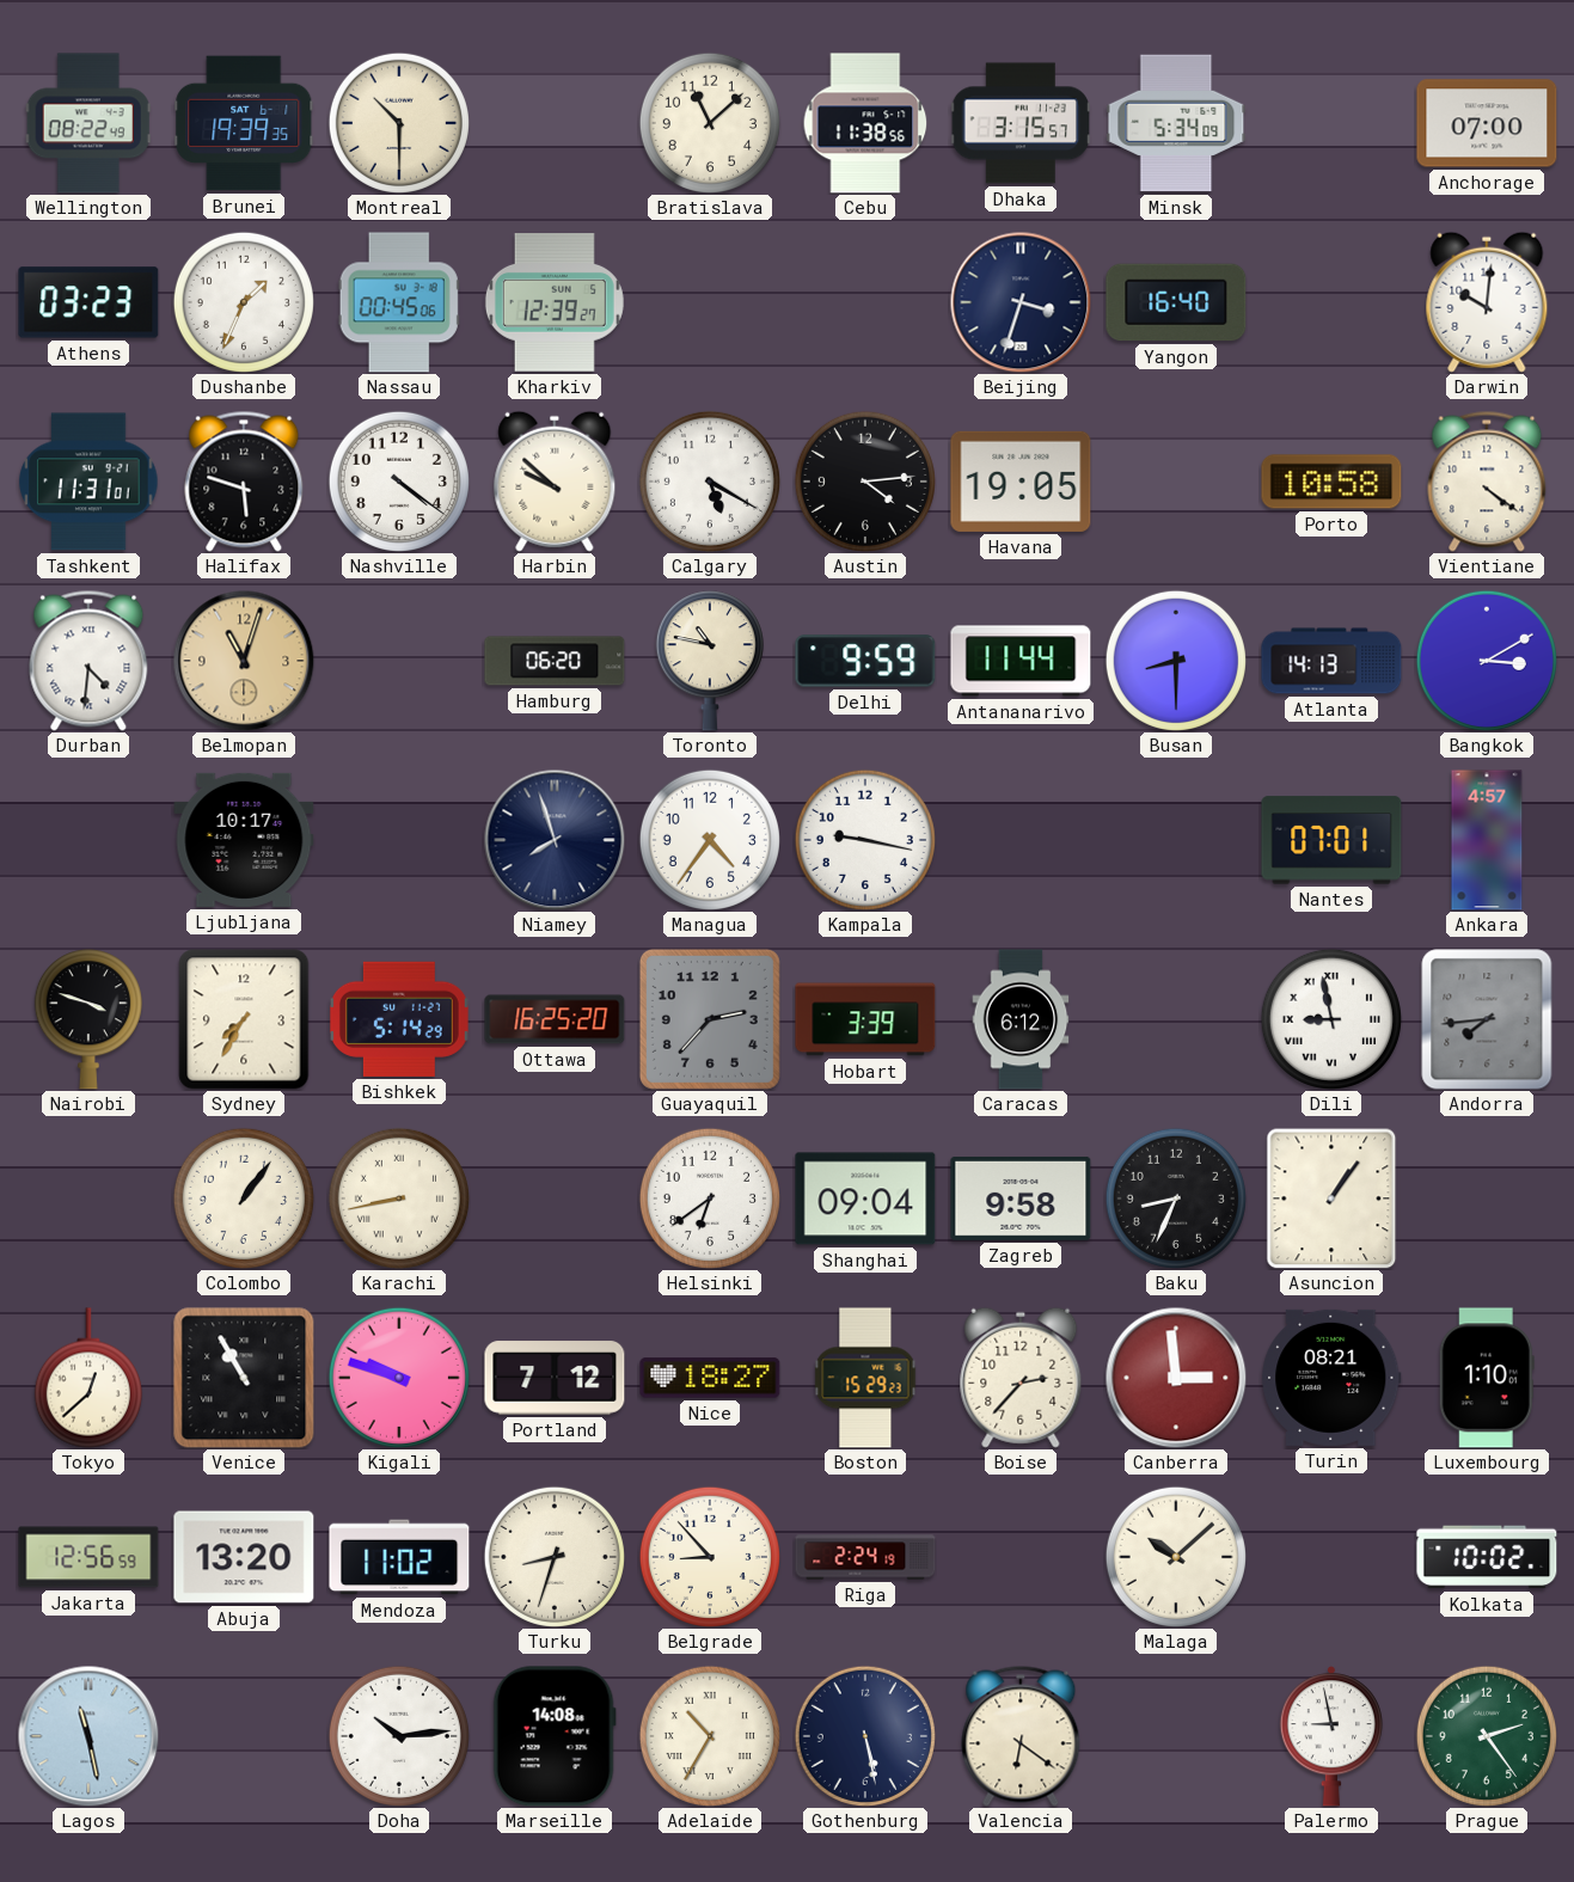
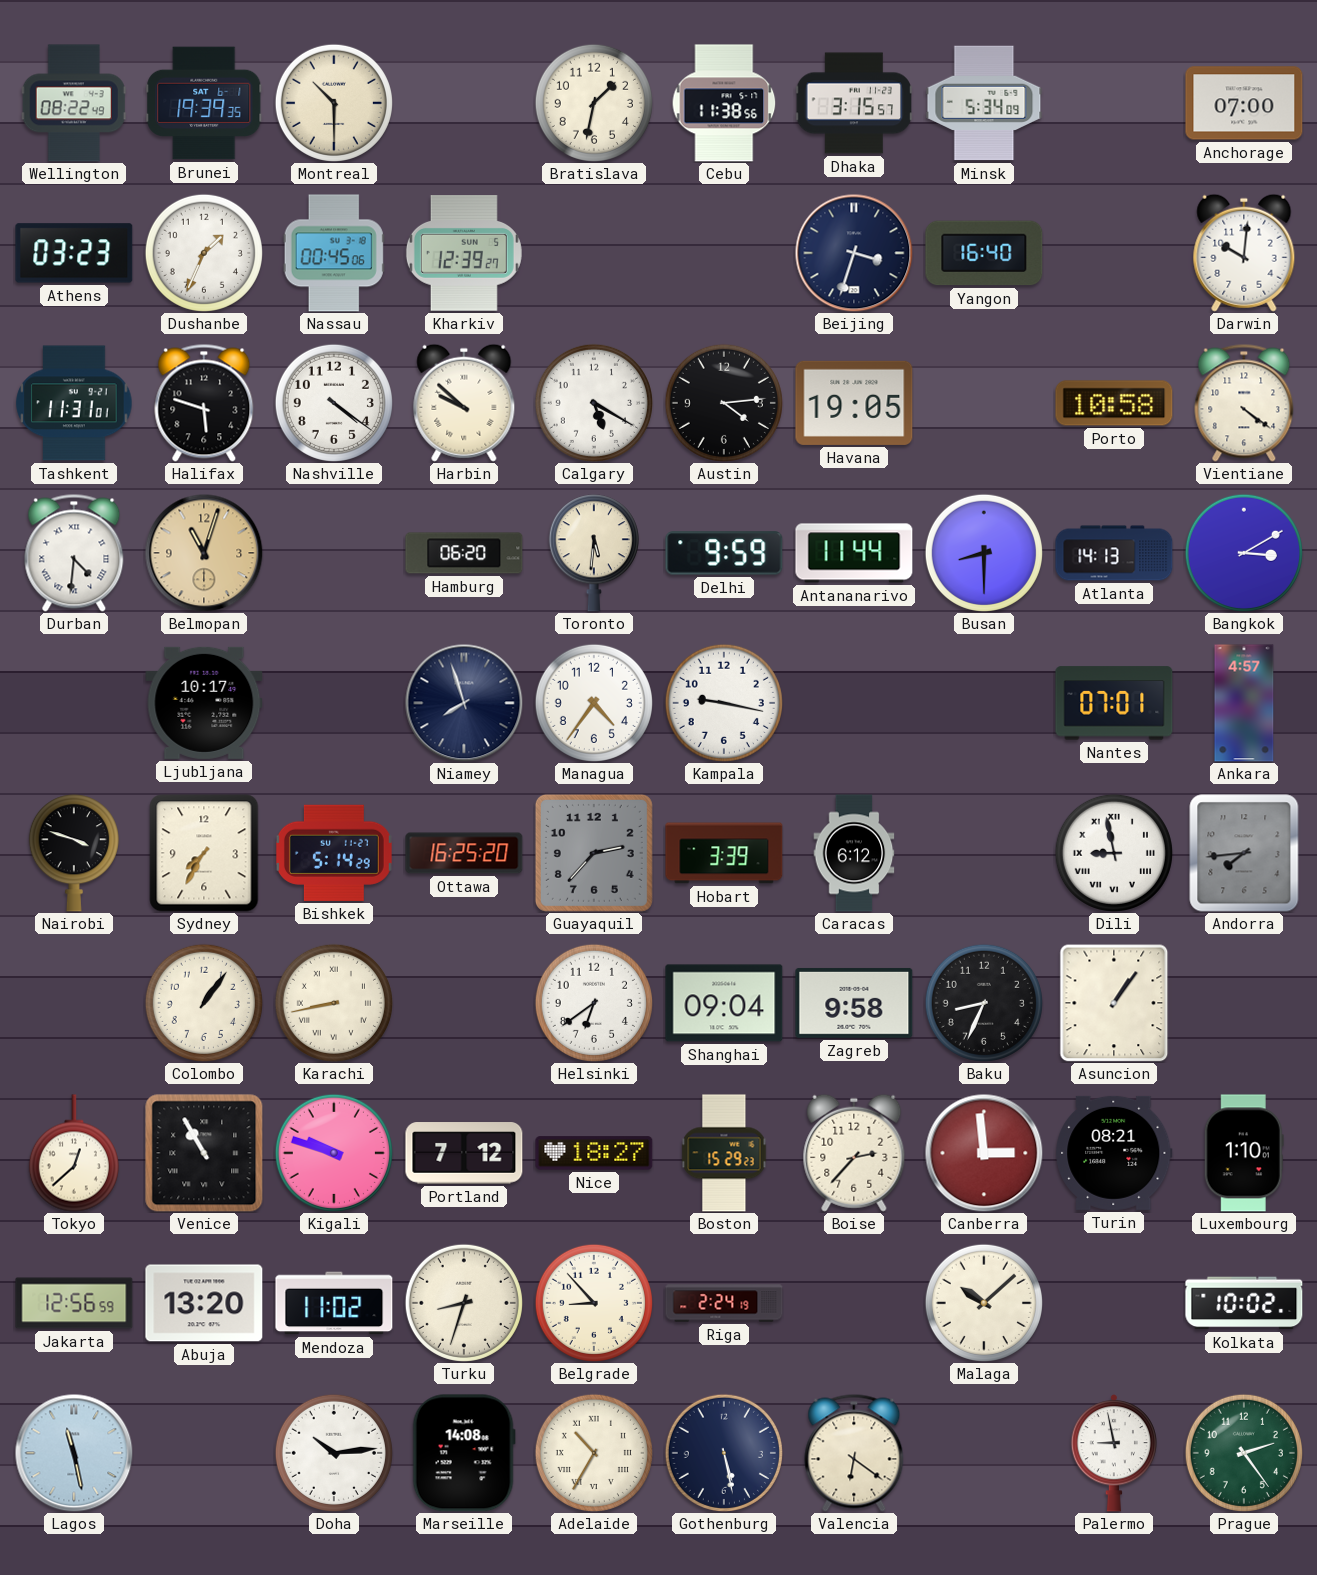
Bratislava: 11:08 -> 1:32
Toronto: 10:47 -> 5:31
